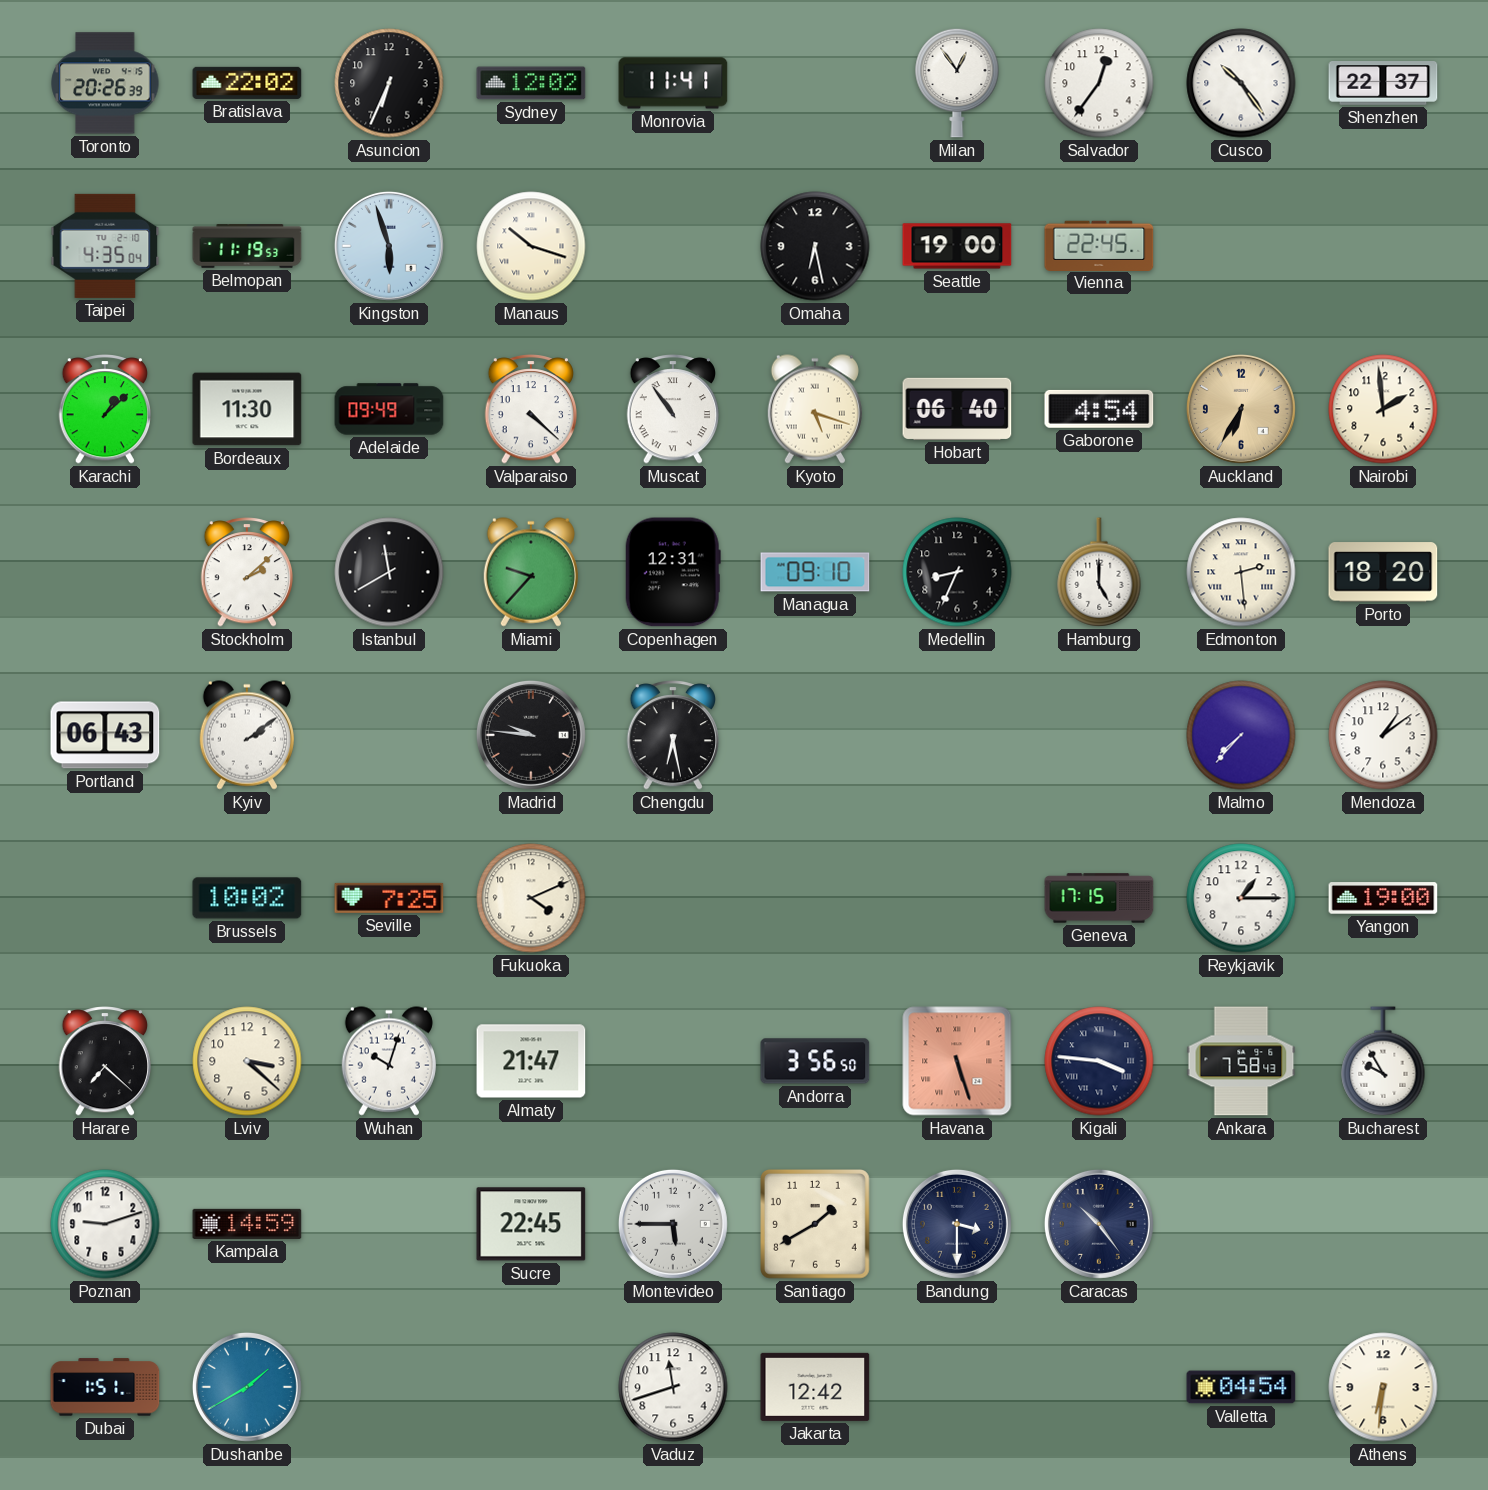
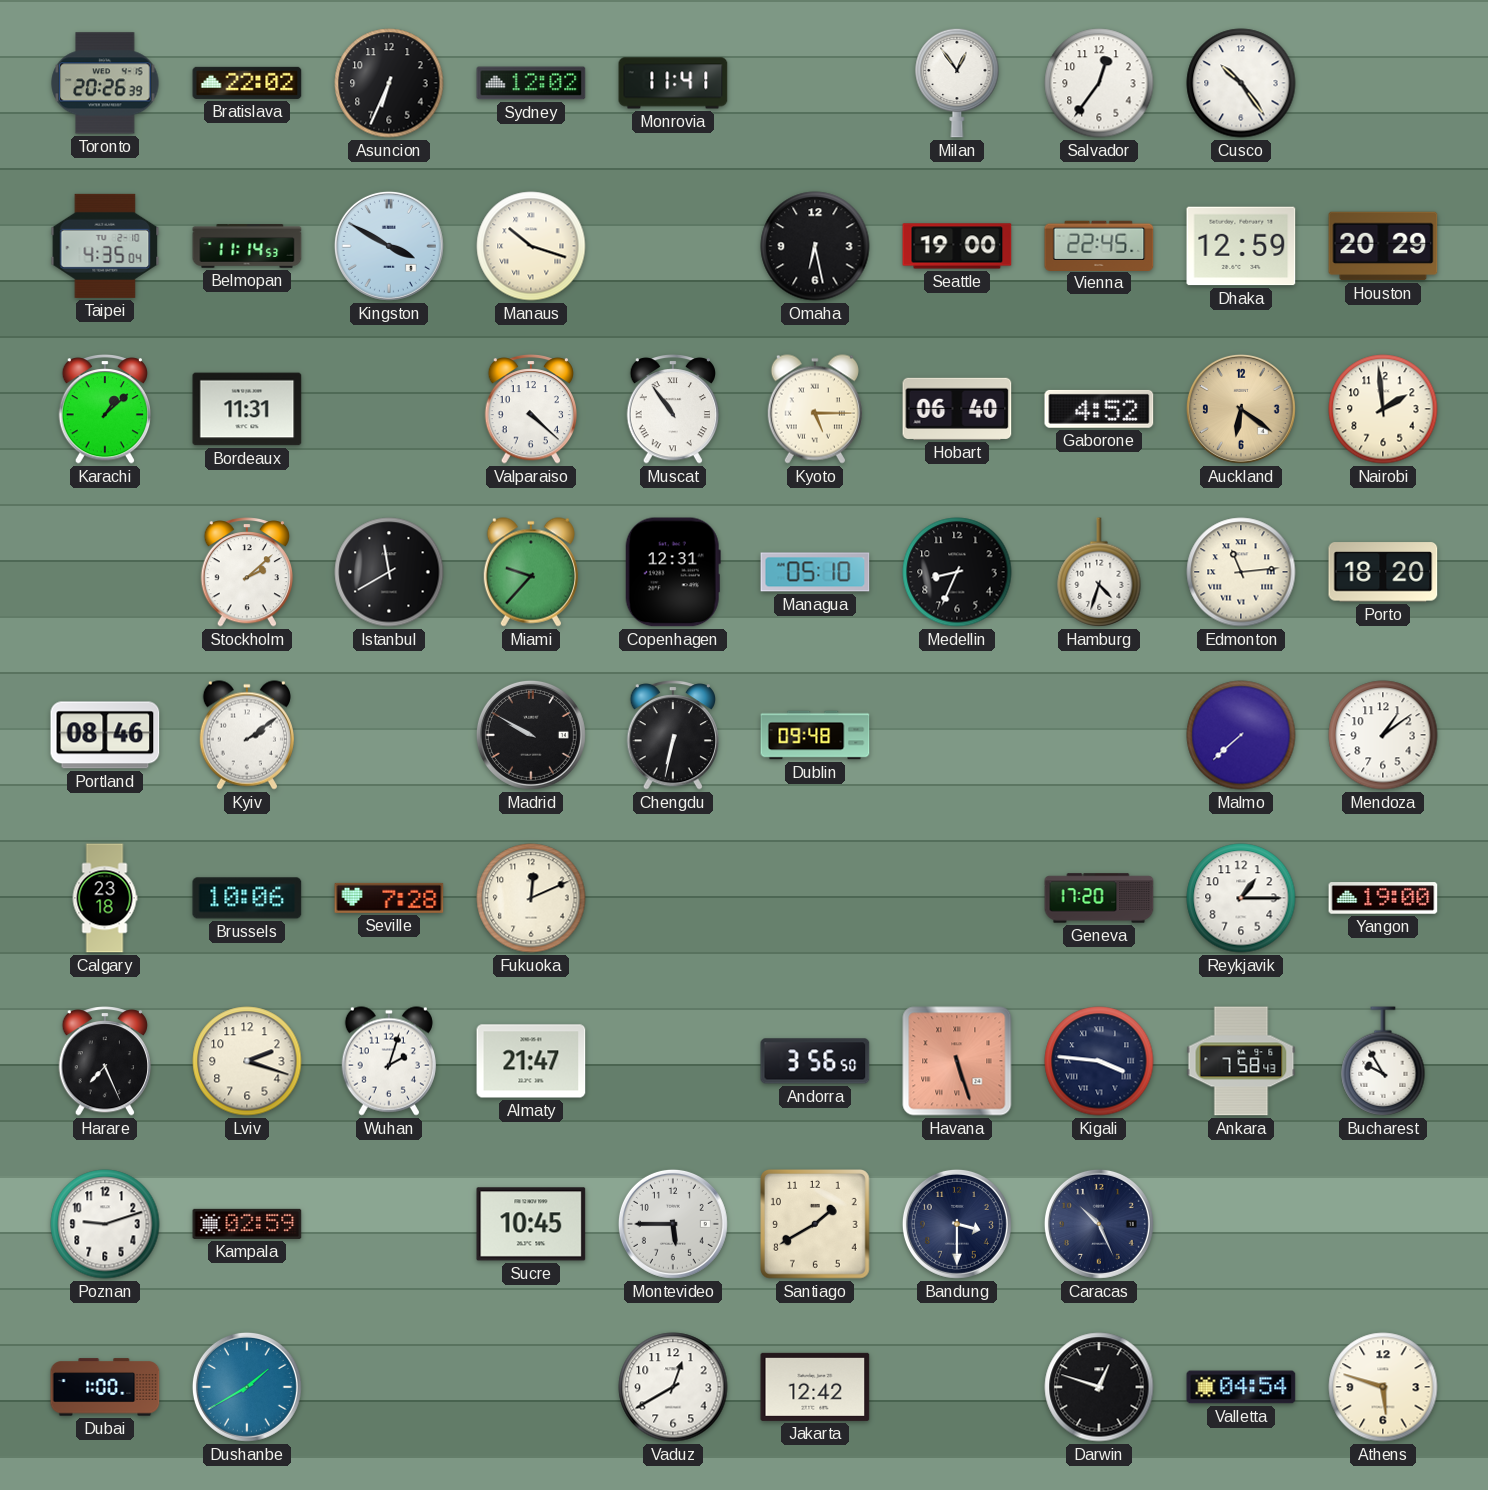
Shenzhen: 22:37 -> none
Belmopan: 11:19 -> 11:14
Kingston: 5:57 -> 3:50
Dhaka: none -> 12:59
Houston: none -> 20:29
Bordeaux: 11:30 -> 11:31
Adelaide: 09:49 -> none
Kyoto: 5:18 -> 5:15
Gaborone: 4:54 -> 4:52
Auckland: 6:35 -> 6:21
Managua: 09:10 -> 05:10
Hamburg: 5:00 -> 4:33
Edmonton: 2:29 -> 11:14
Portland: 06:43 -> 08:46
Madrid: 9:46 -> 9:50
Chengdu: 6:28 -> 6:32
Dublin: none -> 09:48
Malmo: 7:37 -> 7:38
Calgary: none -> 23:18
Brussels: 10:02 -> 10:06
Seville: 7:25 -> 7:28
Fukuoka: 4:11 -> 12:11
Geneva: 17:15 -> 17:20
Harare: 7:22 -> 7:26
Lviv: 3:22 -> 2:18
Wuhan: 10:03 -> 2:03
Kampala: 14:59 -> 02:59
Sucre: 22:45 -> 10:45
Caracas: 10:24 -> 10:26
Dubai: 1:51 -> 1:00
Vaduz: 11:42 -> 12:40
Darwin: none -> 12:48
Athens: 6:31 -> 5:48
